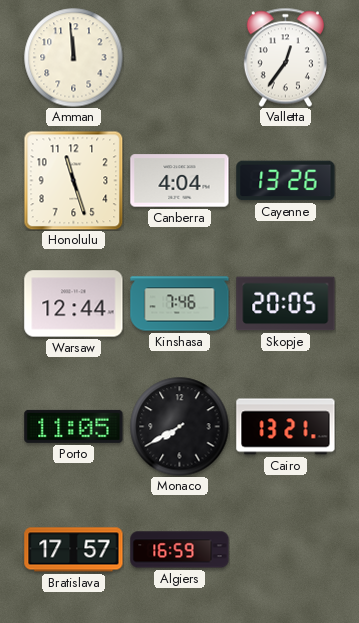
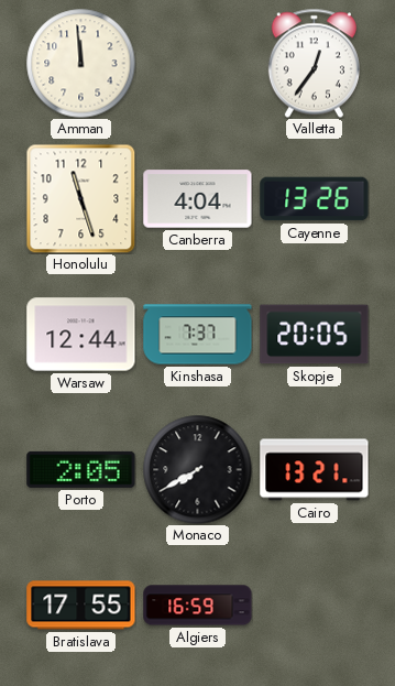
Kinshasa: 7:46 -> 7:37
Porto: 11:05 -> 2:05
Bratislava: 17:57 -> 17:55
